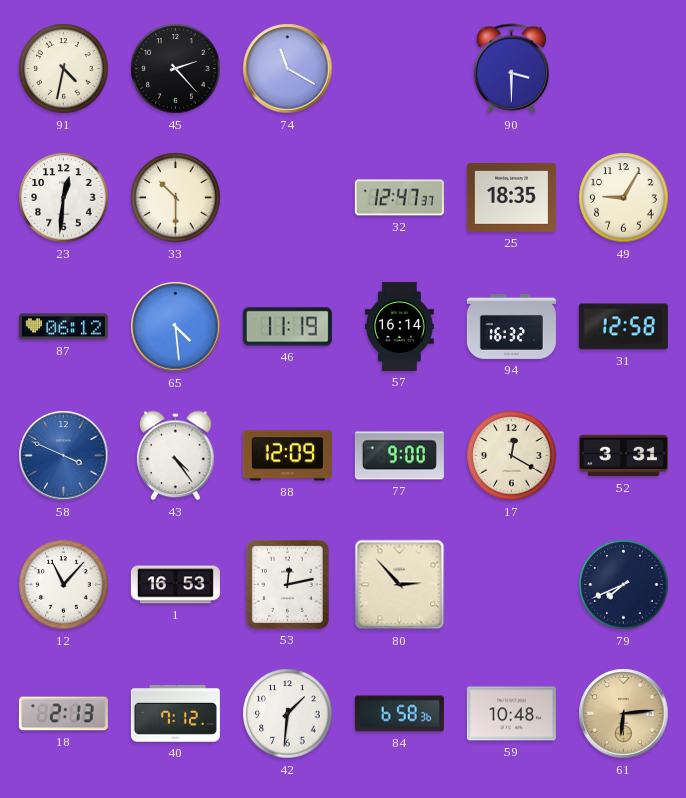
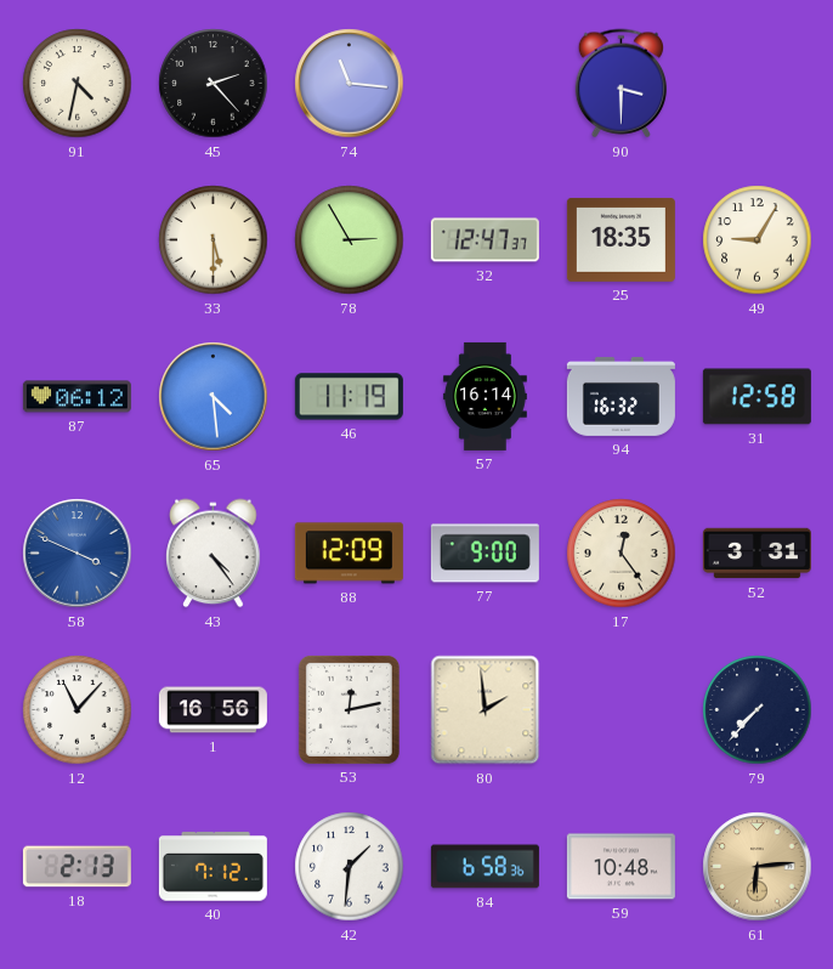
74: 11:20 -> 11:16
23: 12:31 -> none
33: 10:30 -> 5:30
78: none -> 2:55
17: 12:20 -> 12:24
1: 16:53 -> 16:56
80: 2:53 -> 1:59
79: 7:41 -> 7:37
